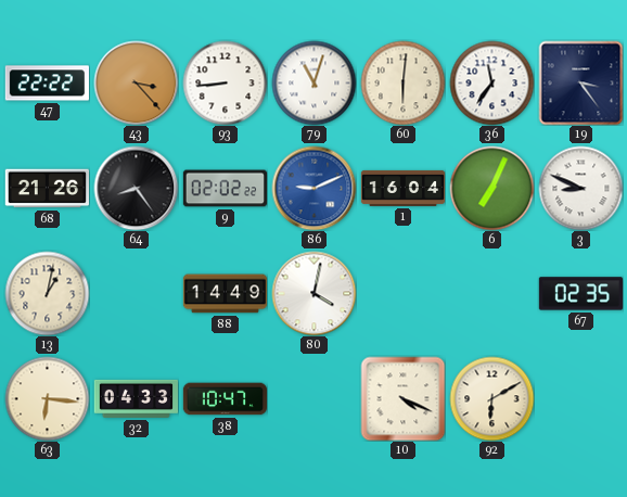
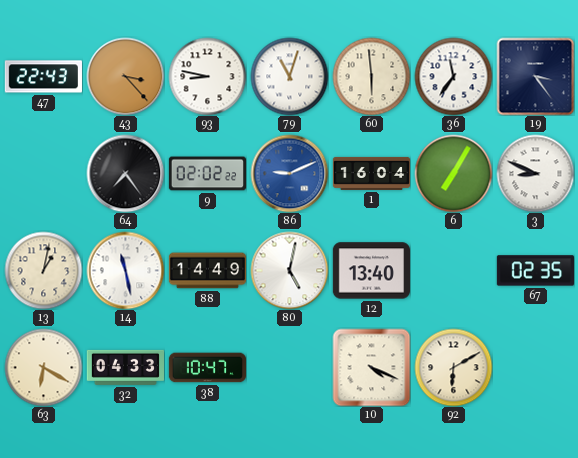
47: 22:22 -> 22:43
93: 8:44 -> 8:47
60: 6:01 -> 5:59
68: 21:26 -> none
64: 8:24 -> 7:24
6: 7:04 -> 7:05
14: none -> 11:28
80: 4:02 -> 5:02
12: none -> 13:40
63: 6:16 -> 6:20
